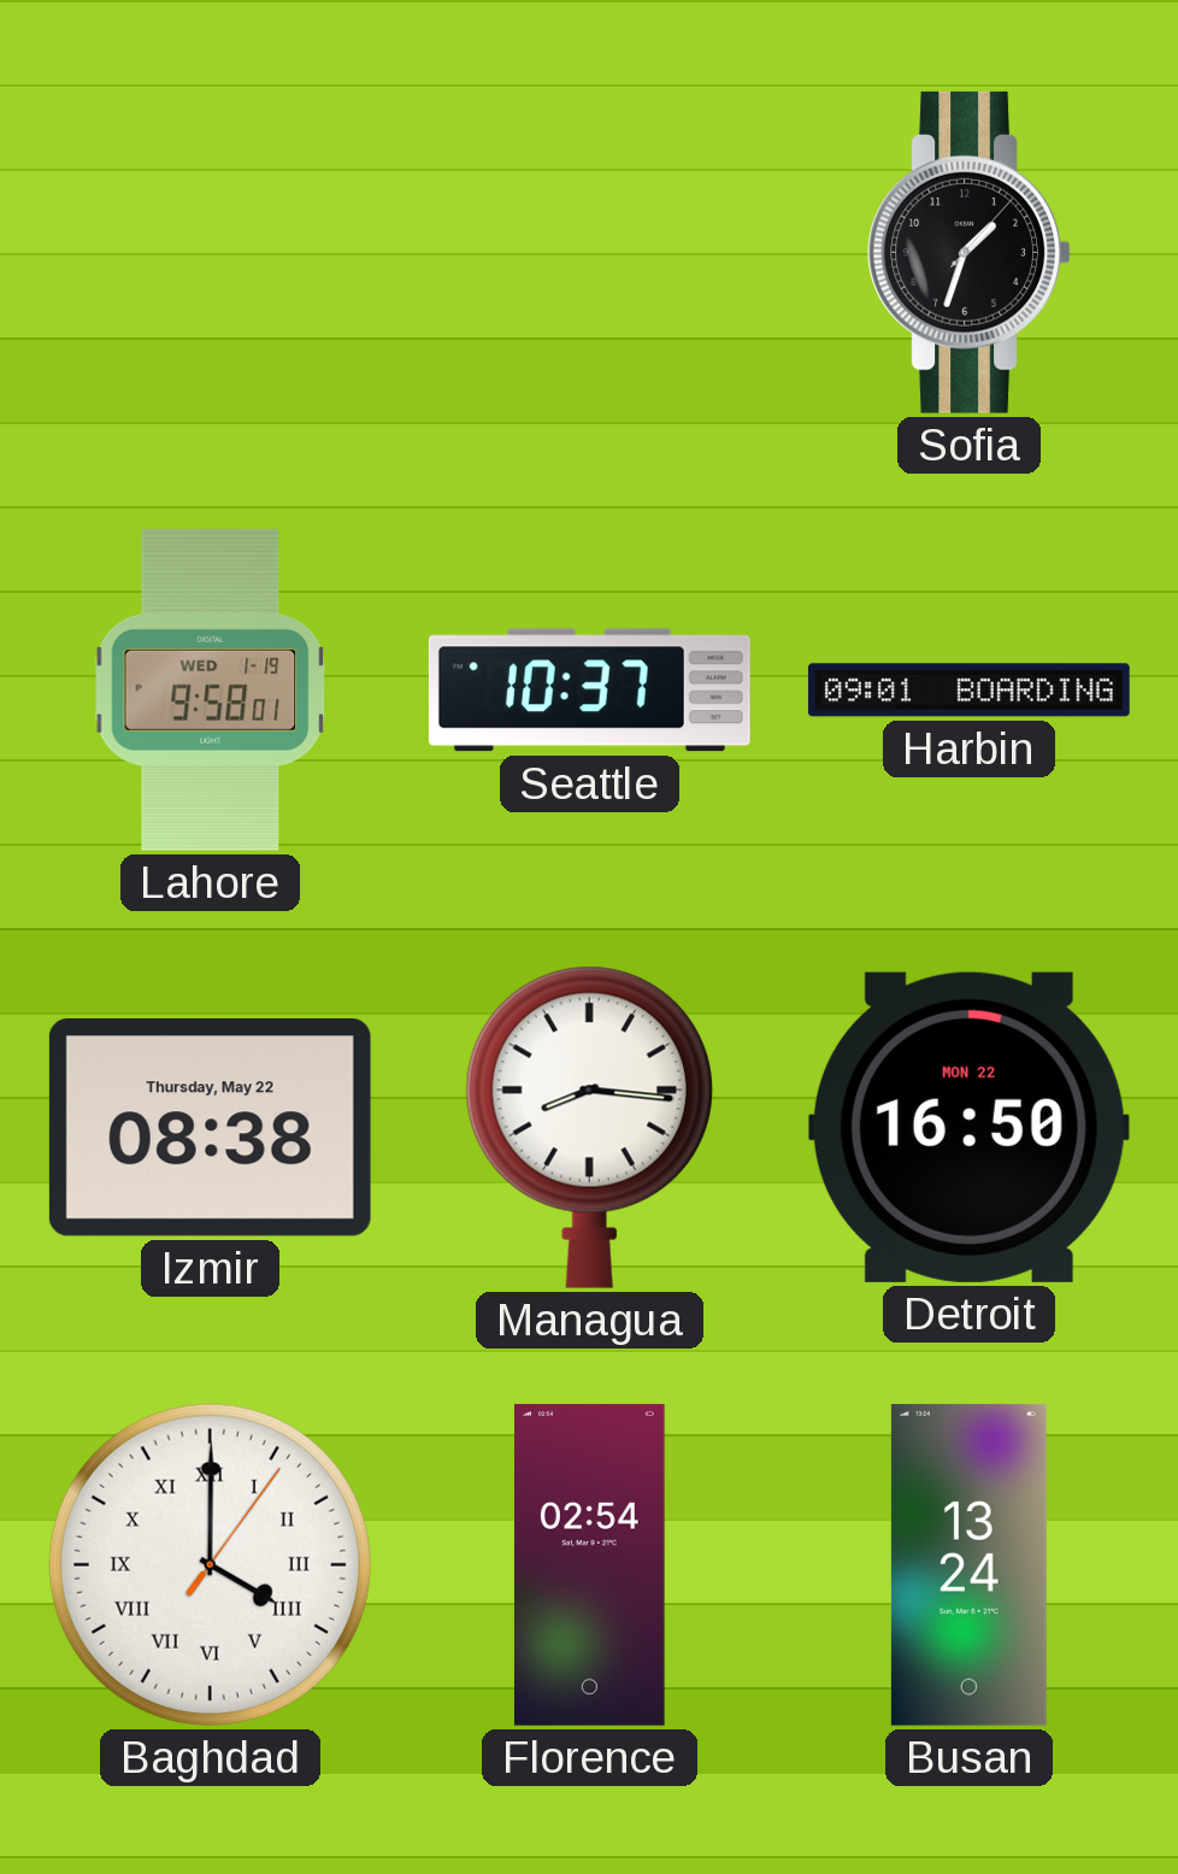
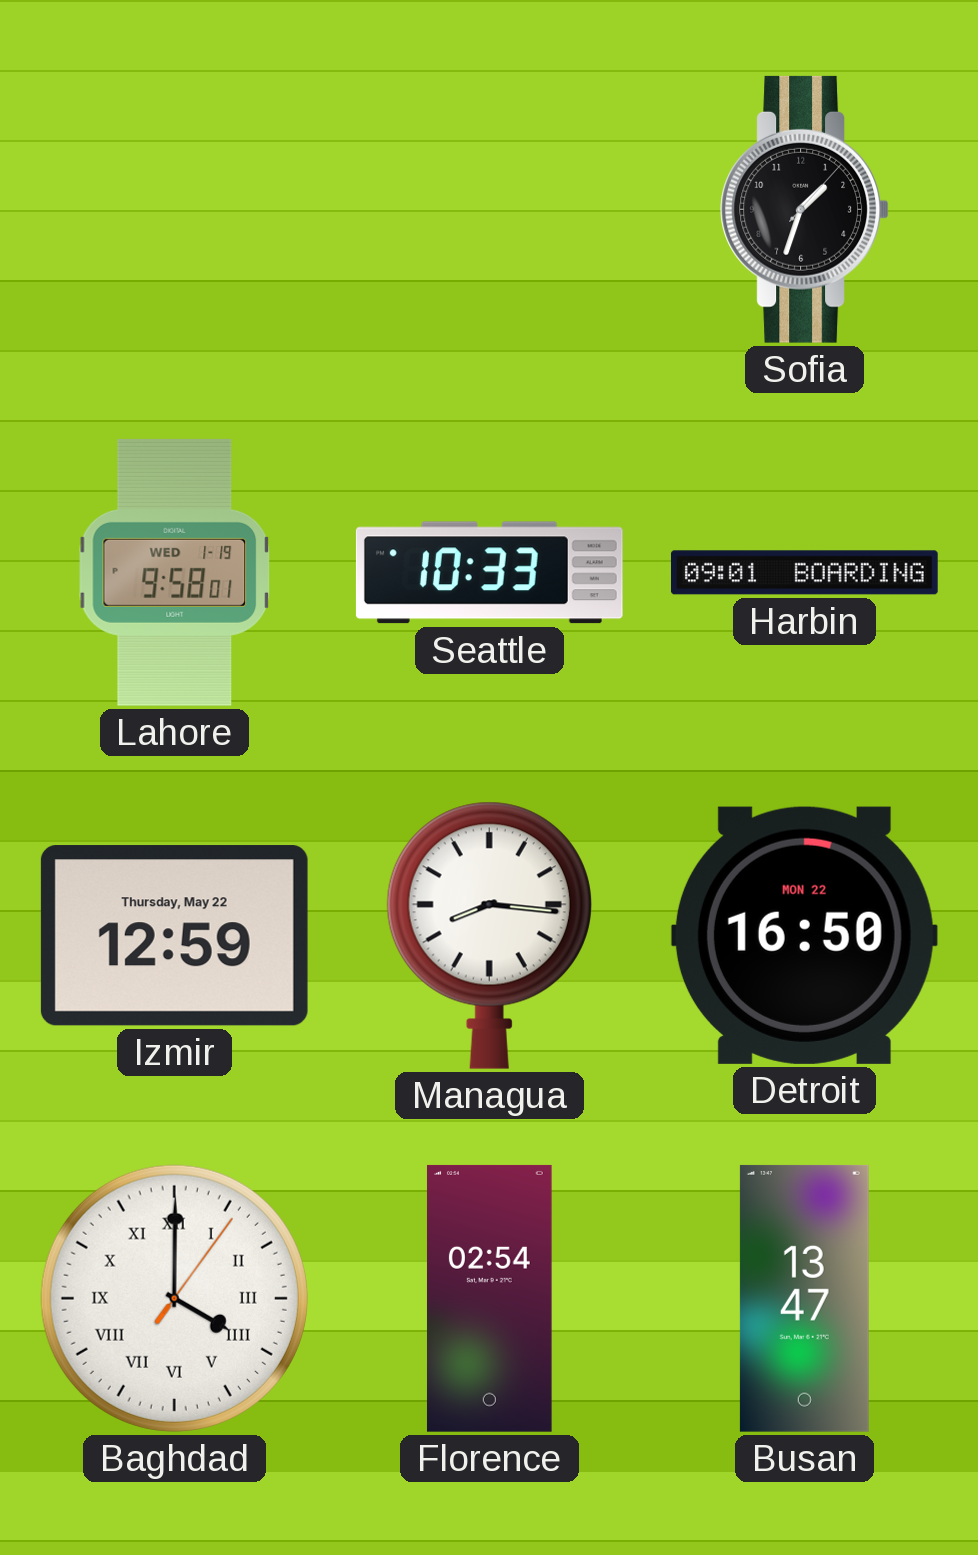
Seattle: 10:37 -> 10:33
Izmir: 08:38 -> 12:59
Busan: 13:24 -> 13:47
